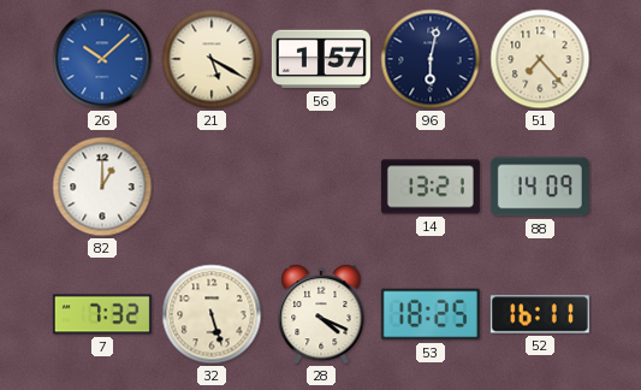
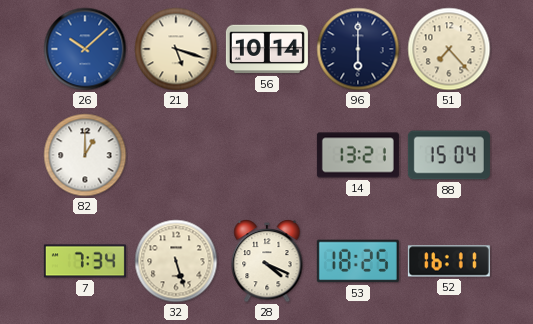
21: 5:20 -> 5:18
56: 1:57 -> 10:14
96: 6:02 -> 6:00
88: 14:09 -> 15:04
7: 7:32 -> 7:34
